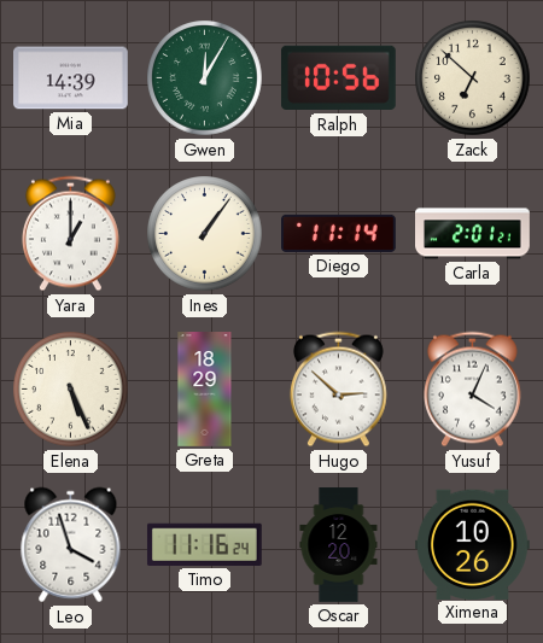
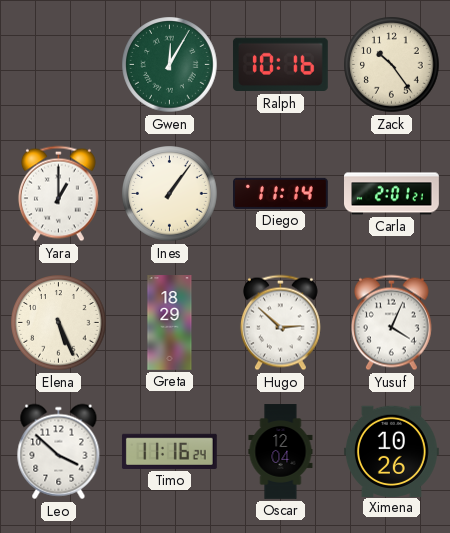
Mia: 14:39 -> none
Ralph: 10:56 -> 10:16
Zack: 6:52 -> 10:24
Leo: 3:57 -> 3:52
Oscar: 12:20 -> 12:04
